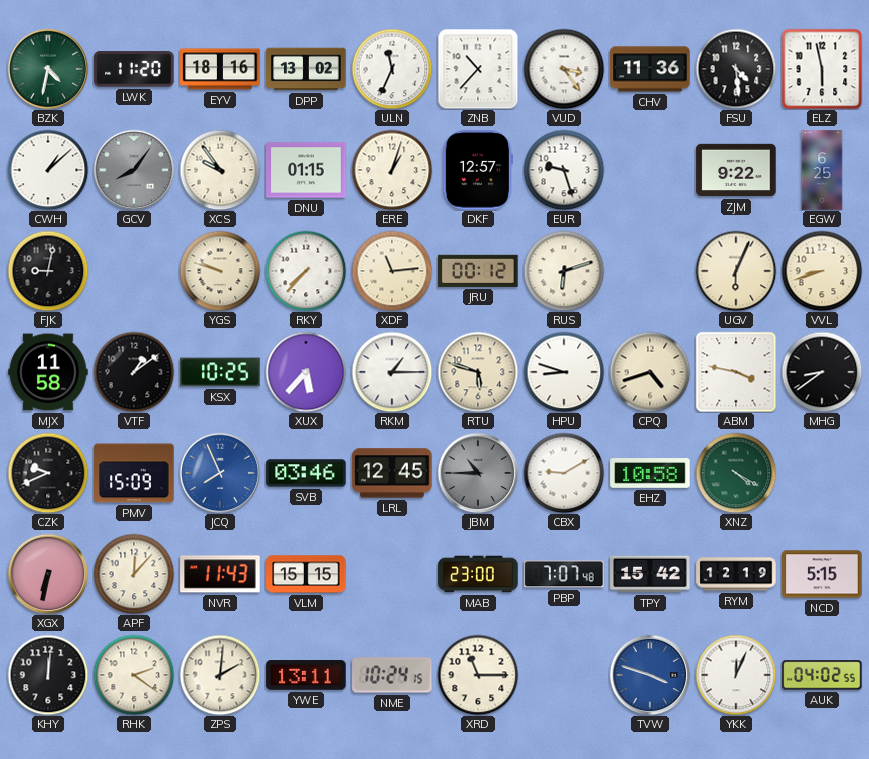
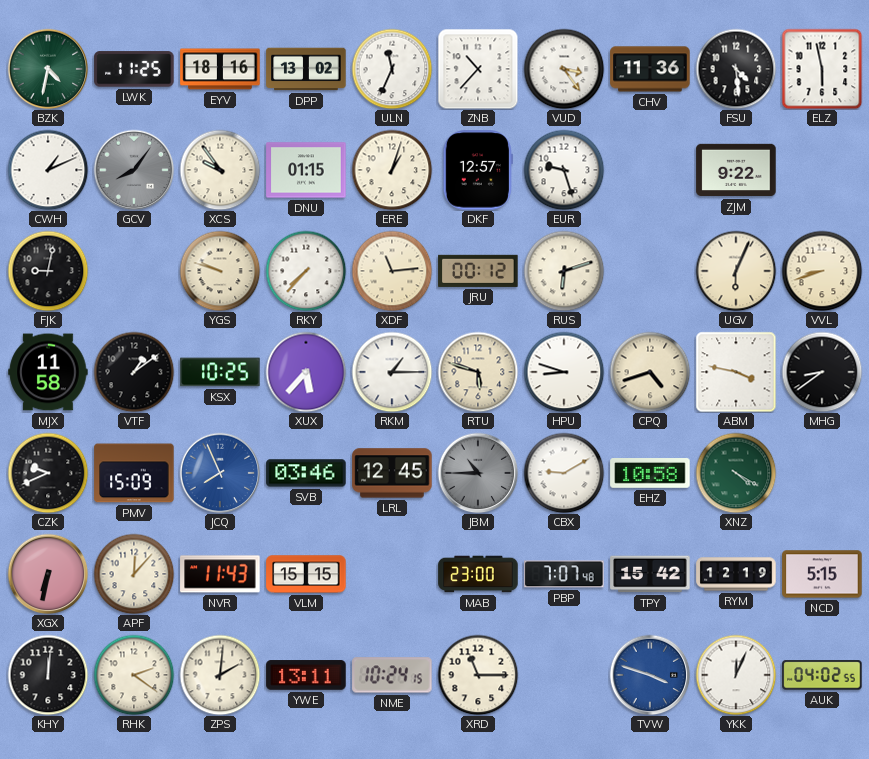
LWK: 11:20 -> 11:25
CWH: 1:08 -> 1:11
EGW: 6:25 -> none
